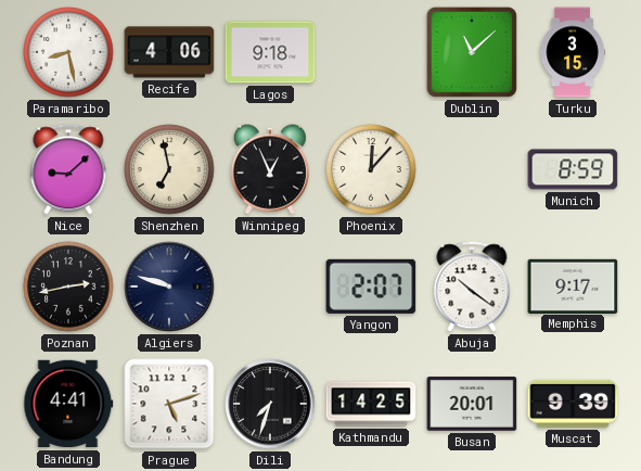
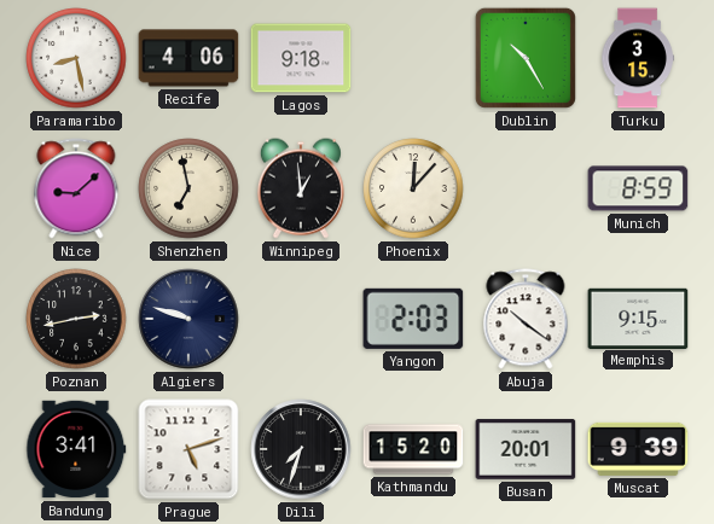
Dublin: 11:08 -> 10:25
Winnipeg: 12:56 -> 12:59
Yangon: 2:07 -> 2:03
Memphis: 9:17 -> 9:15
Bandung: 4:41 -> 3:41
Kathmandu: 14:25 -> 15:20
